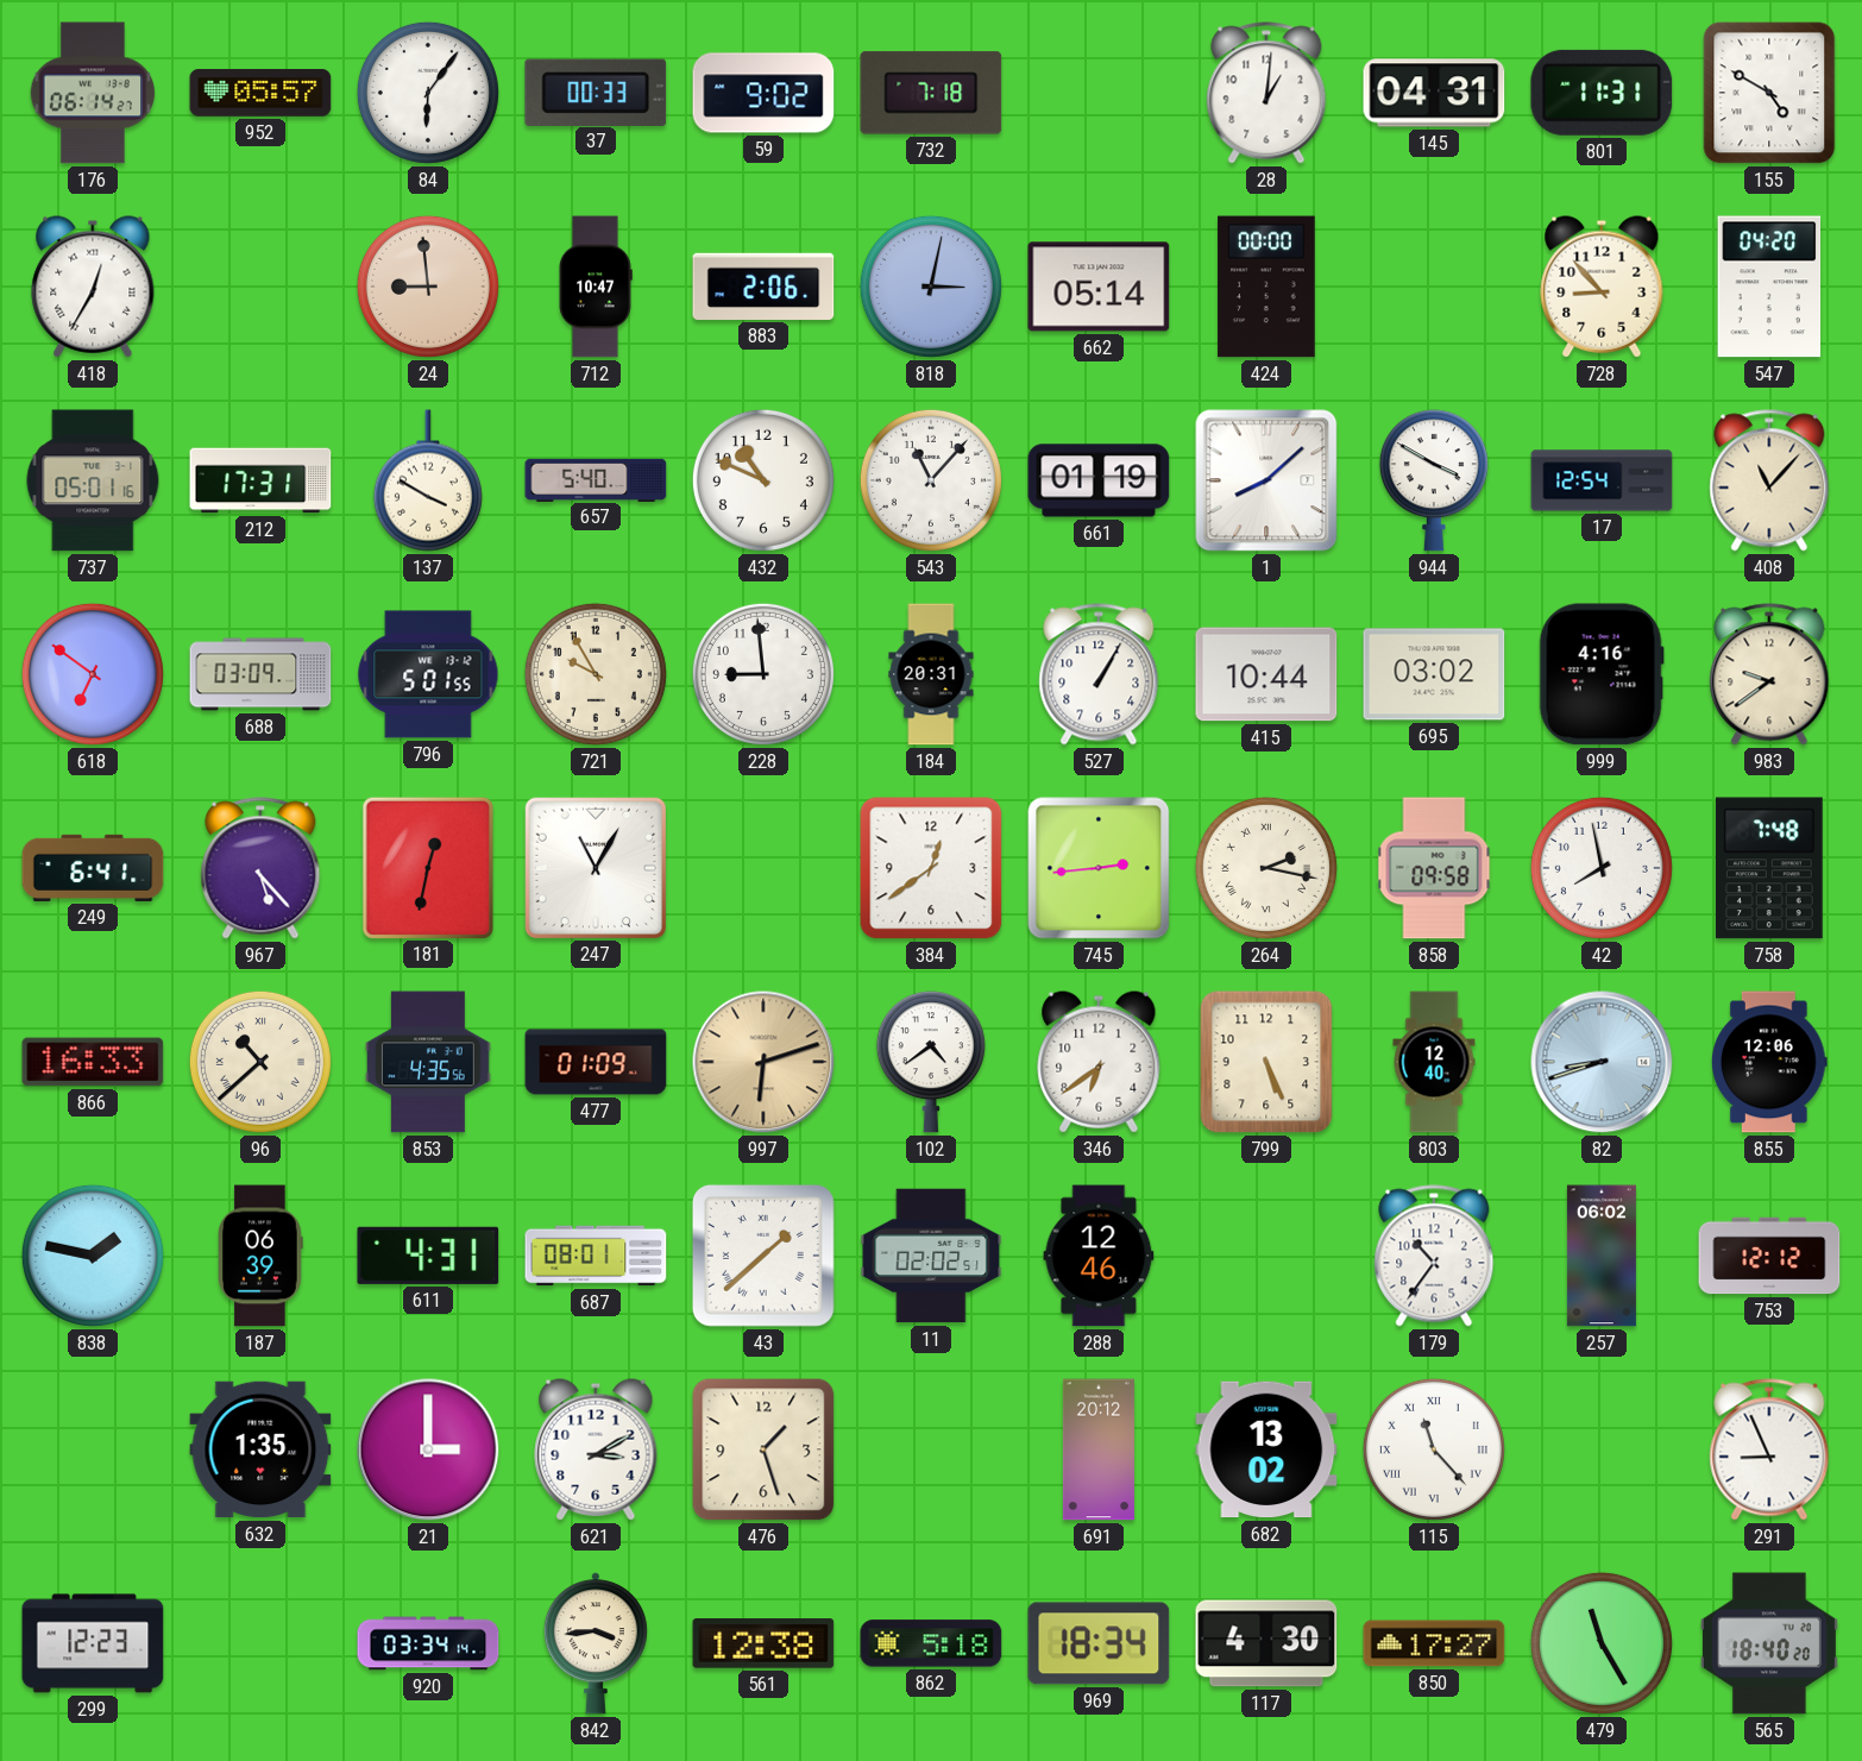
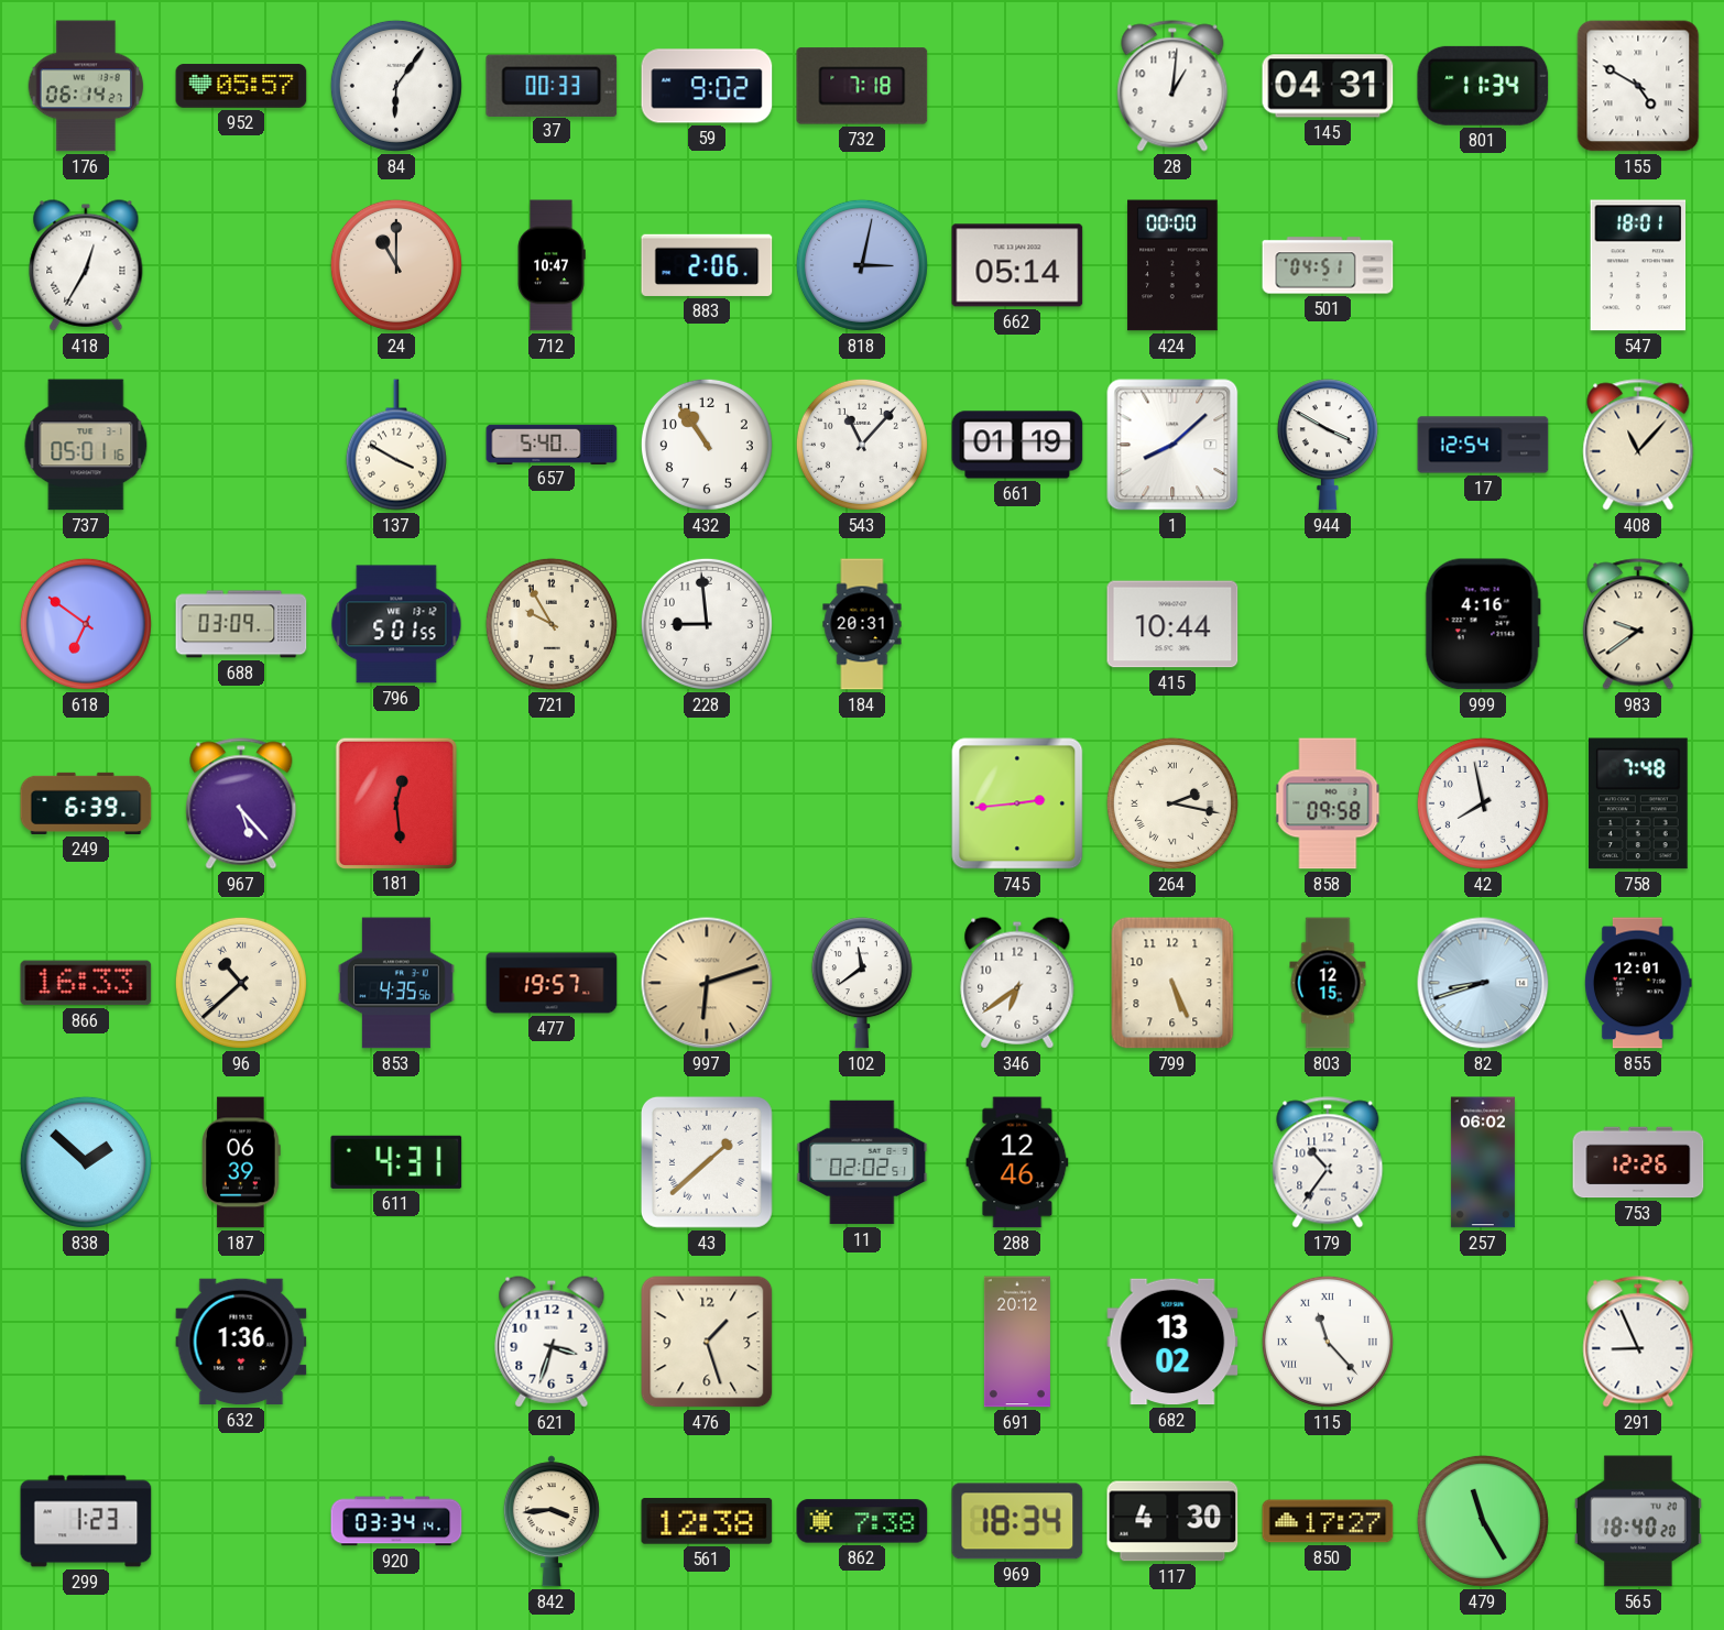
801: 11:31 -> 11:34
24: 8:59 -> 11:00
501: none -> 04:51
728: 8:53 -> none
547: 04:20 -> 18:01
212: 17:31 -> none
432: 10:49 -> 10:54
527: 1:05 -> none
695: 03:02 -> none
249: 6:41 -> 6:39
181: 12:32 -> 12:29
247: 11:05 -> none
384: 12:39 -> none
477: 01:09 -> 19:57
102: 4:39 -> 11:39
803: 12:40 -> 12:15
855: 12:06 -> 12:01
838: 1:47 -> 1:52
687: 08:01 -> none
753: 12:12 -> 12:26
632: 1:35 -> 1:36
21: 3:00 -> none
621: 3:10 -> 3:33
299: 12:23 -> 1:23
862: 5:18 -> 7:38
